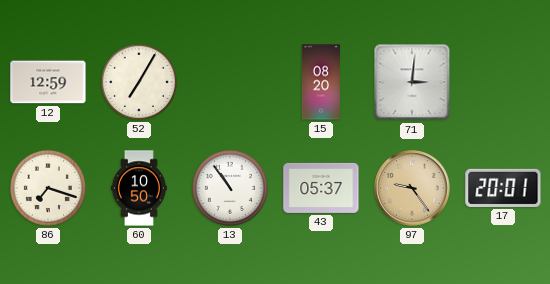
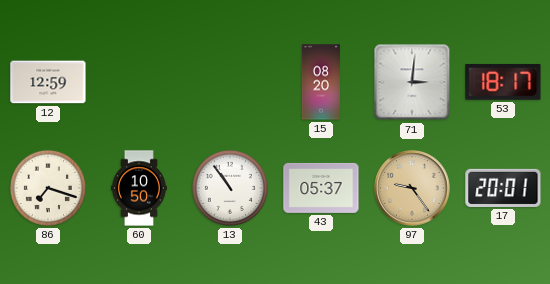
52: 7:05 -> none
53: none -> 18:17
